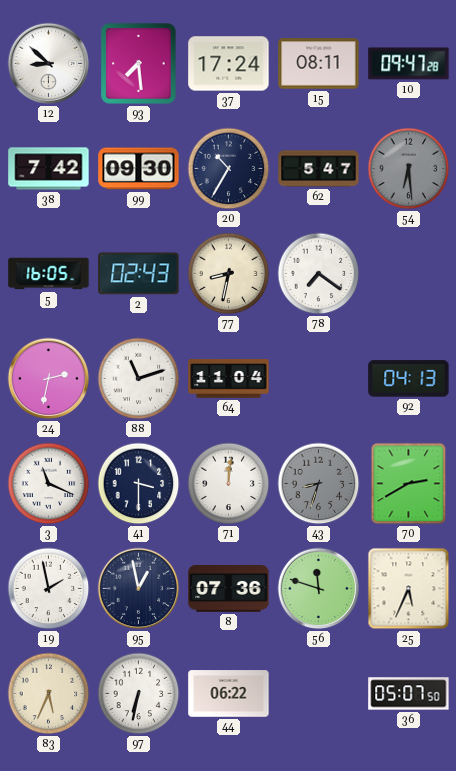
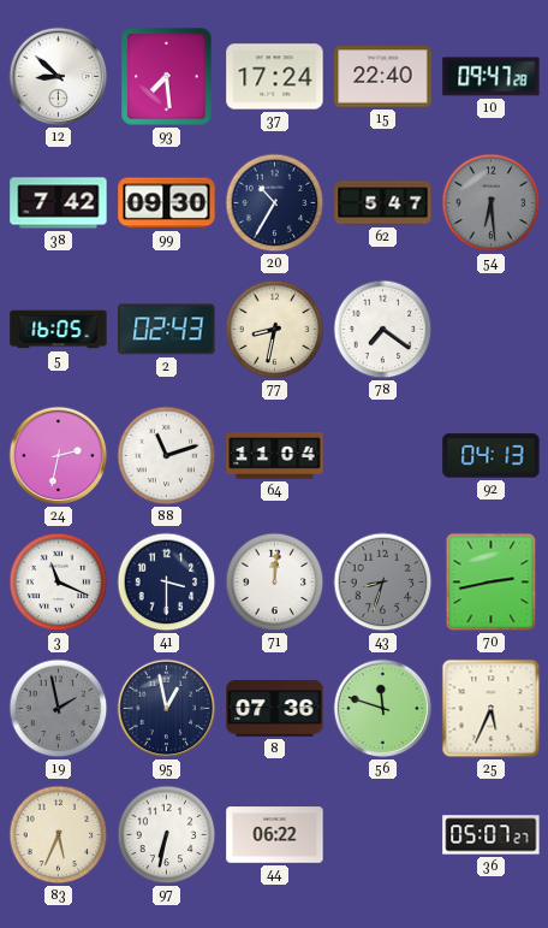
15: 08:11 -> 22:40
70: 2:40 -> 2:43
19 dial: white -> grey
36: 05:07:50 -> 05:07:27
